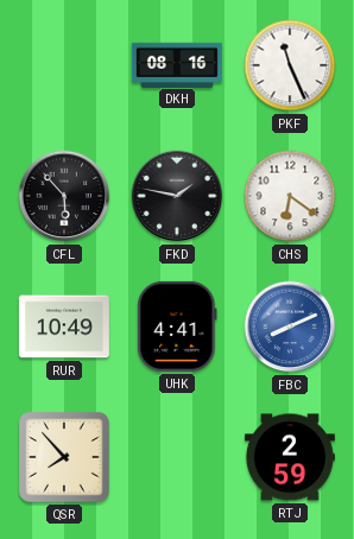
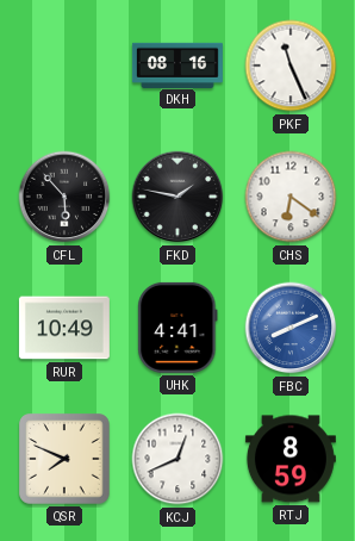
QSR: 7:53 -> 7:49
KCJ: none -> 12:41
RTJ: 2:59 -> 8:59
